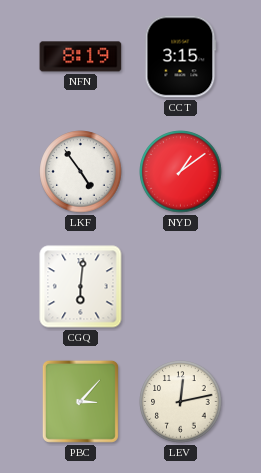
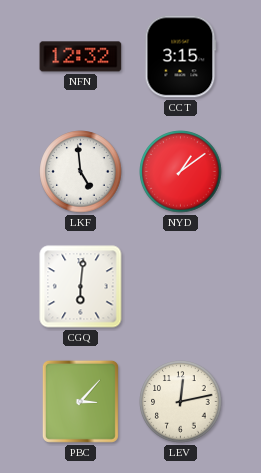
NFN: 8:19 -> 12:32
LKF: 4:54 -> 4:59
